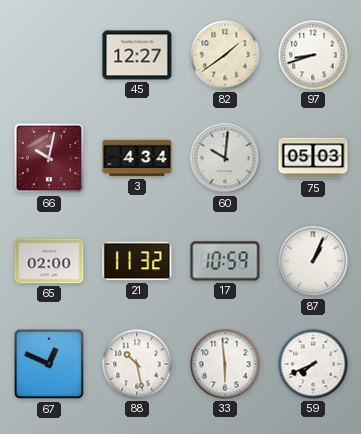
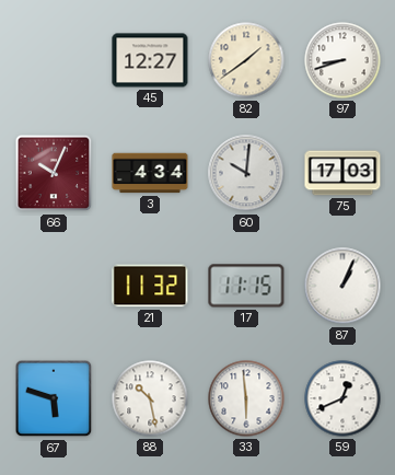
66: 10:02 -> 10:04
75: 05:03 -> 17:03
65: 02:00 -> none
17: 10:59 -> 11:15
67: 12:49 -> 5:48
59: 7:41 -> 12:41
